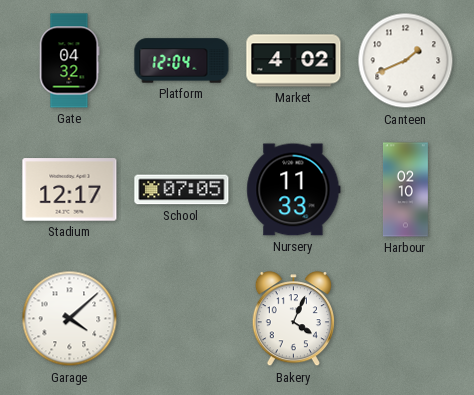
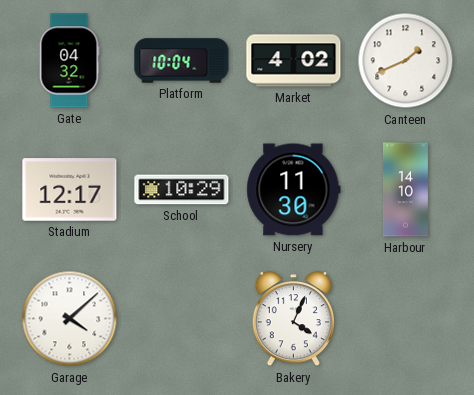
Platform: 12:04 -> 10:04
School: 07:05 -> 10:29
Nursery: 11:33 -> 11:30
Harbour: 02:10 -> 14:10
